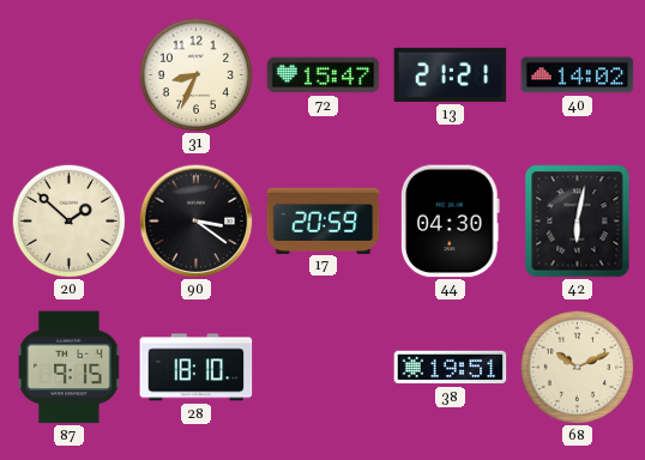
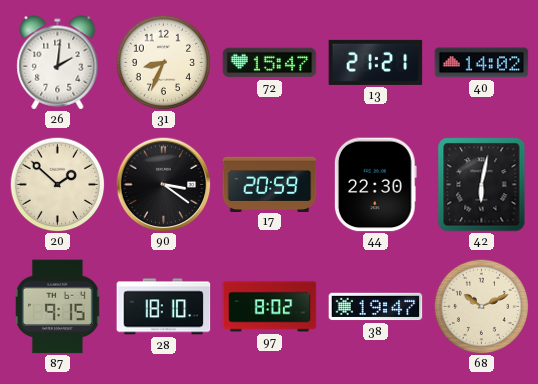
26: none -> 2:01
44: 04:30 -> 22:30
97: none -> 8:02
38: 19:51 -> 19:47
